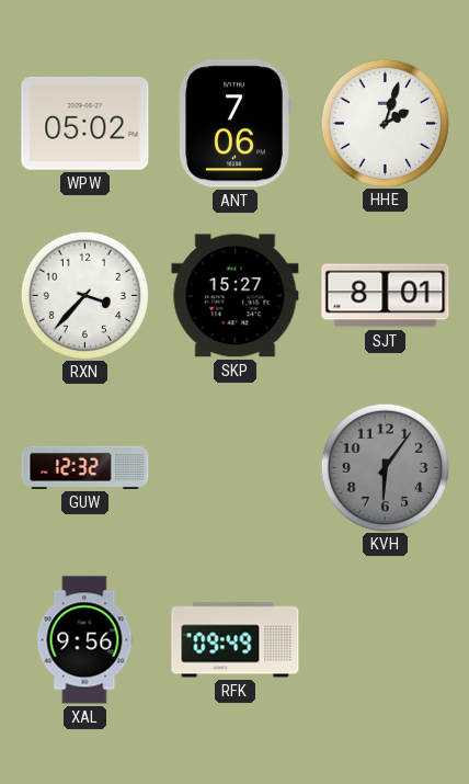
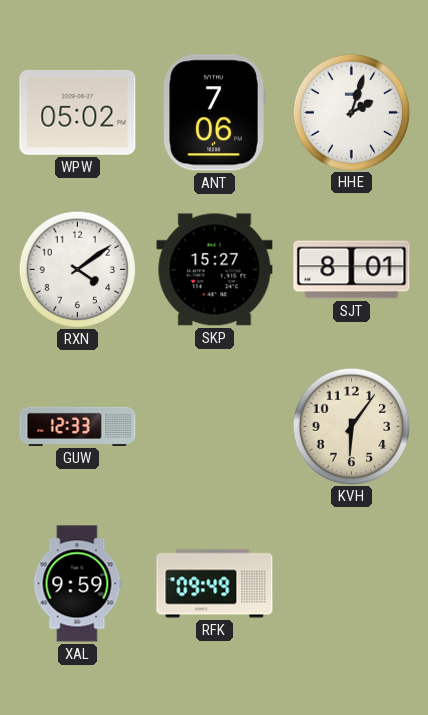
RXN: 3:37 -> 4:09
GUW: 12:32 -> 12:33
KVH dial: grey -> cream
XAL: 9:56 -> 9:59
